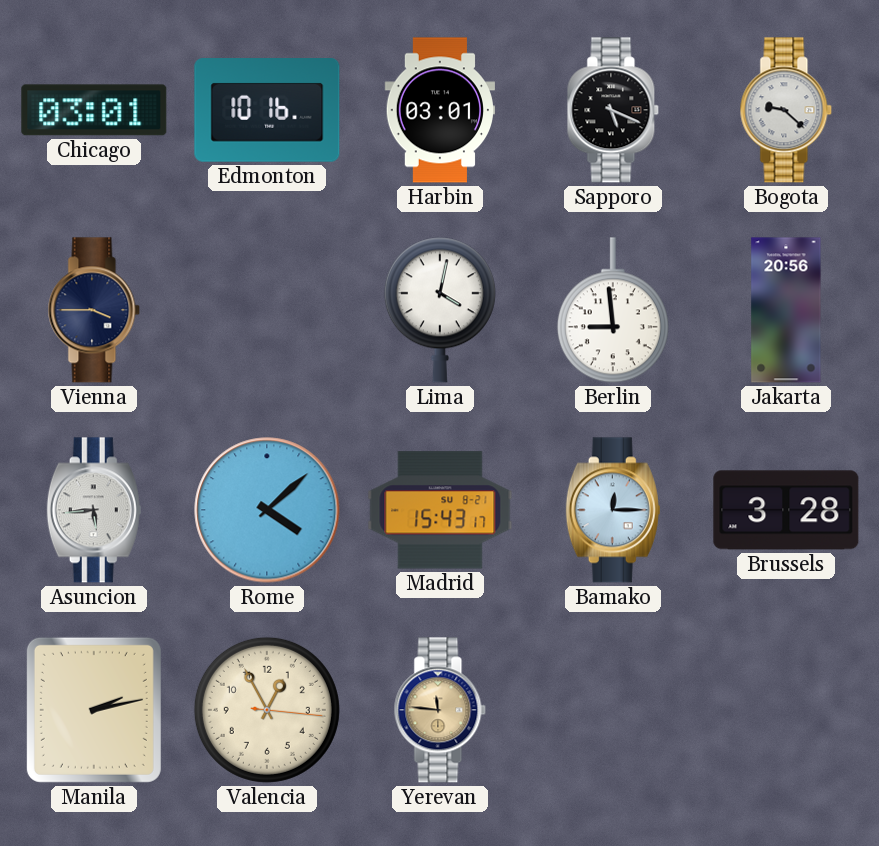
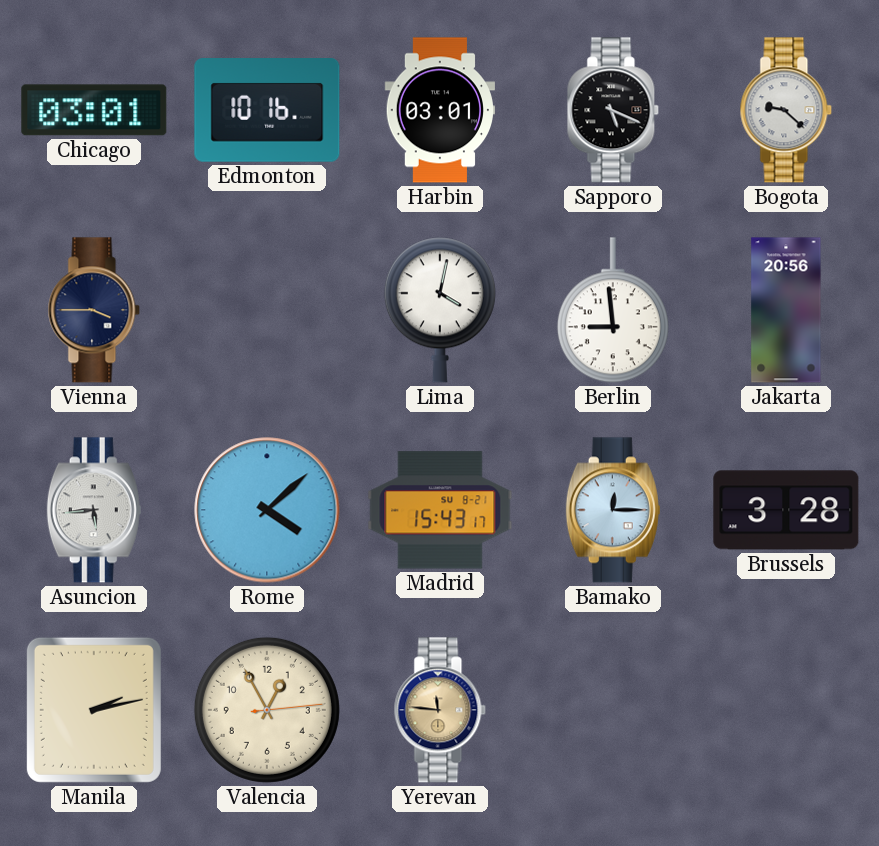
Valencia: 12:55:16 -> 12:55:14
